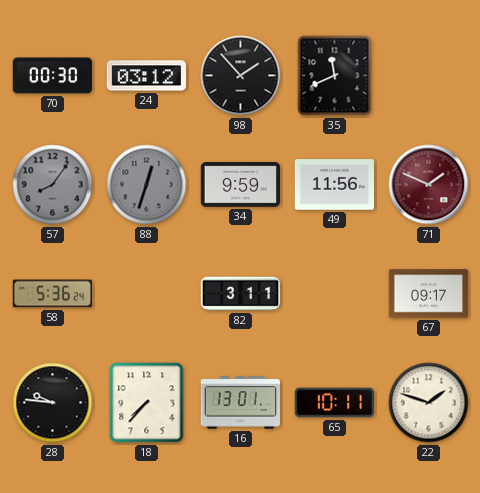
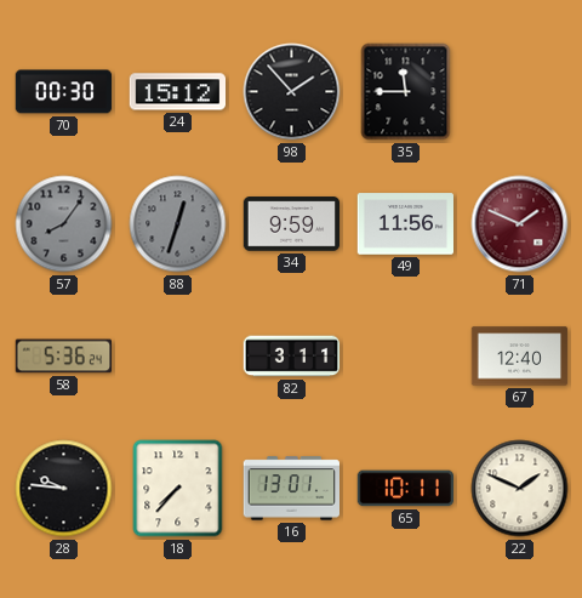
24: 03:12 -> 15:12
35: 11:41 -> 11:45
67: 09:17 -> 12:40
22: 1:48 -> 1:49
